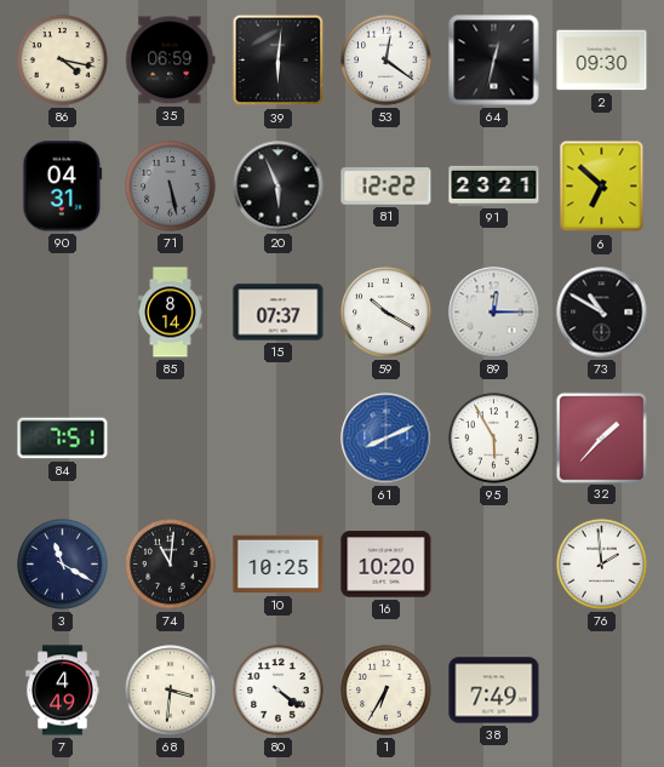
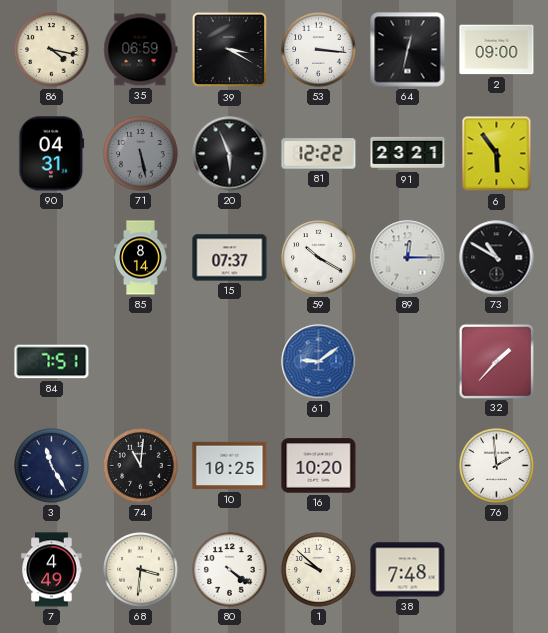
39: 6:01 -> 3:20
53: 12:21 -> 3:16
2: 09:30 -> 09:00
6: 6:52 -> 5:54
61: 8:11 -> 9:09
95: 5:55 -> none
3: 11:20 -> 11:25
1: 6:35 -> 9:52
38: 7:49 -> 7:48
